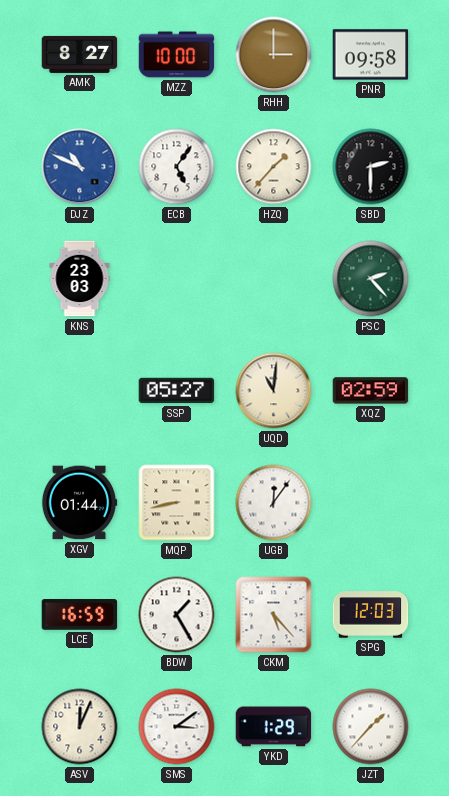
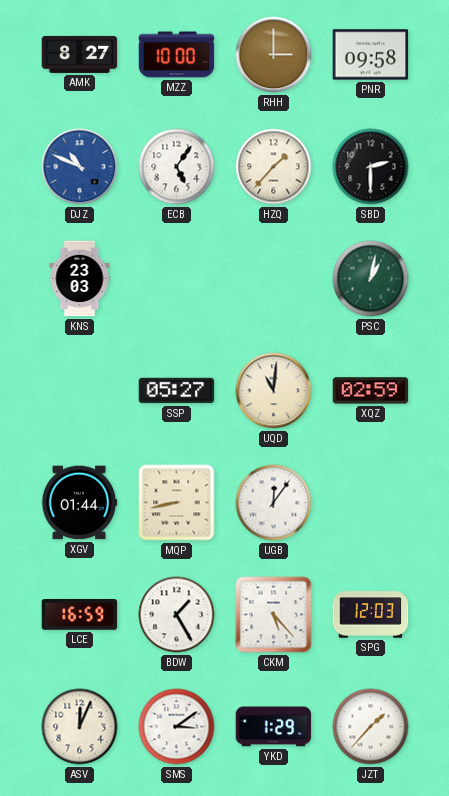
PSC: 2:23 -> 1:02
